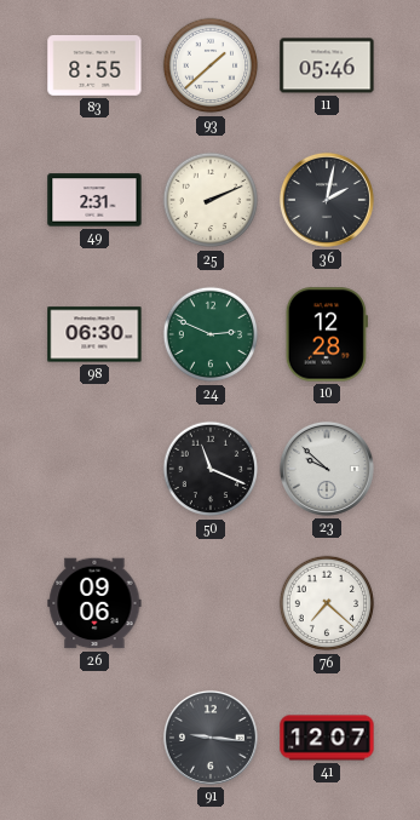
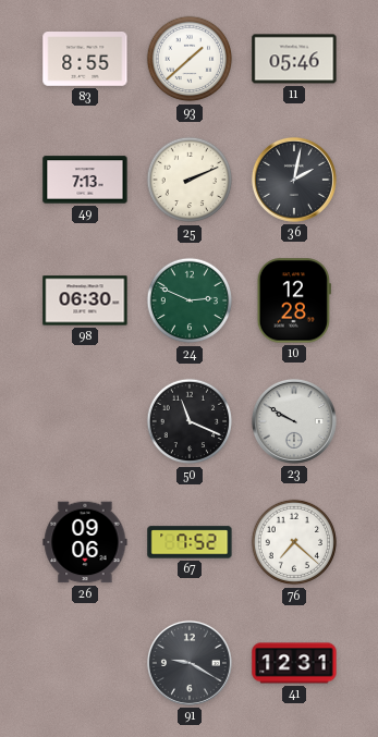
49: 2:31 -> 7:13
23: 9:52 -> 9:50
67: none -> 7:52
91: 9:16 -> 9:20
41: 12:07 -> 12:31
